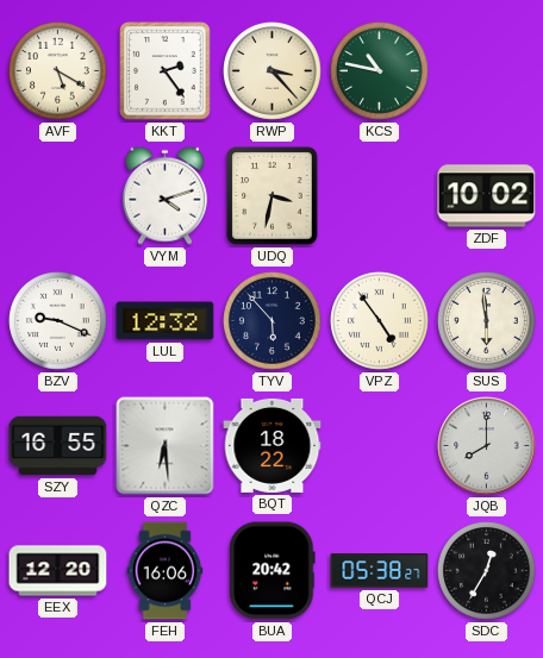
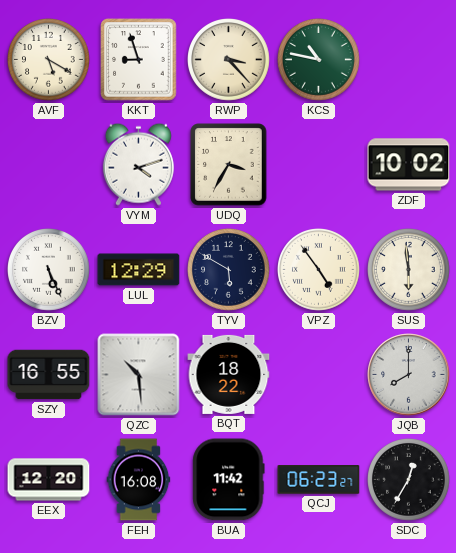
KKT: 2:24 -> 8:57
UDQ: 3:32 -> 3:35
BZV: 9:19 -> 5:26
LUL: 12:32 -> 12:29
TYV: 5:53 -> 5:50
QZC: 6:29 -> 10:29
FEH: 16:06 -> 16:08
BUA: 20:42 -> 11:42
QCJ: 05:38 -> 06:23
